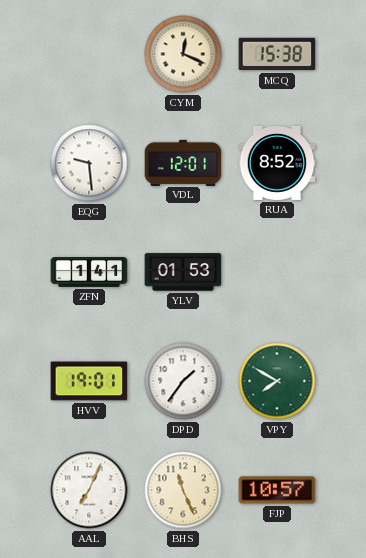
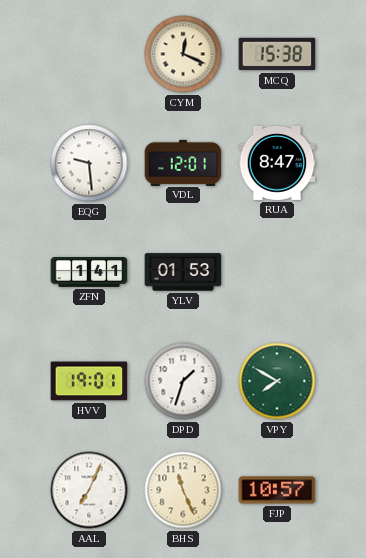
RUA: 8:52 -> 8:47
DPD: 1:36 -> 1:33
